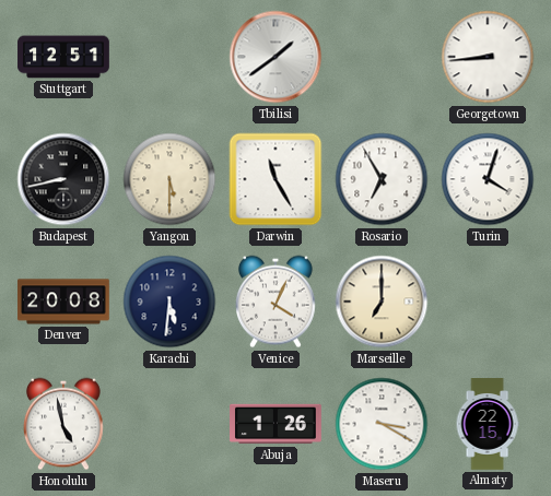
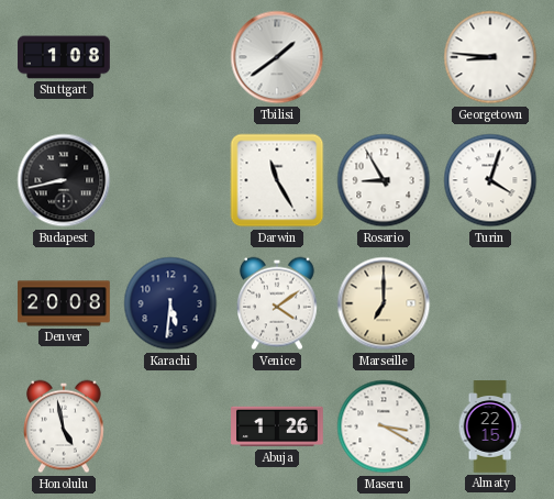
Stuttgart: 12:51 -> 1:08
Georgetown: 8:44 -> 8:46
Yangon: 5:30 -> none
Rosario: 6:55 -> 8:55
Venice: 4:04 -> 4:09
